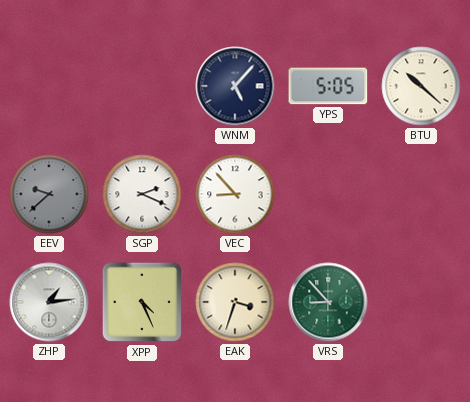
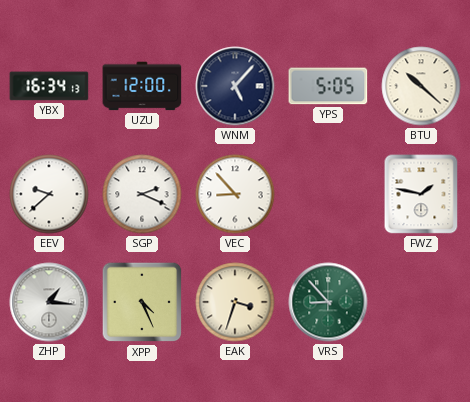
YBX: none -> 16:34
UZU: none -> 12:00
EEV dial: grey -> white
FWZ: none -> 1:47
ZHP: 1:14 -> 1:16
